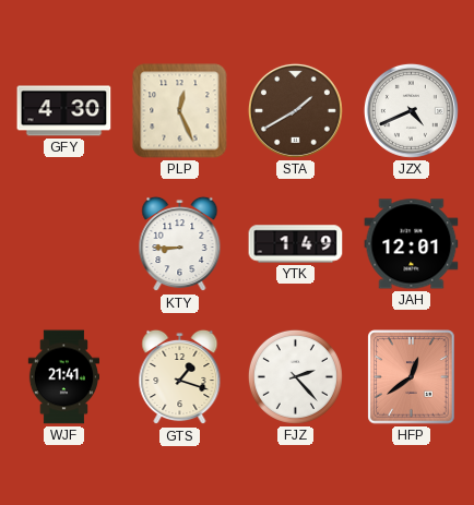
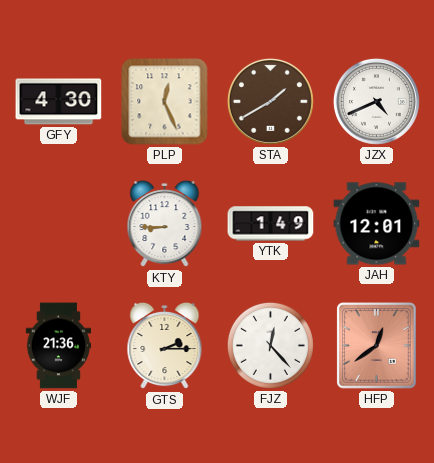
WJF: 21:41 -> 21:36
GTS: 1:18 -> 2:15
FJZ: 2:23 -> 12:23
